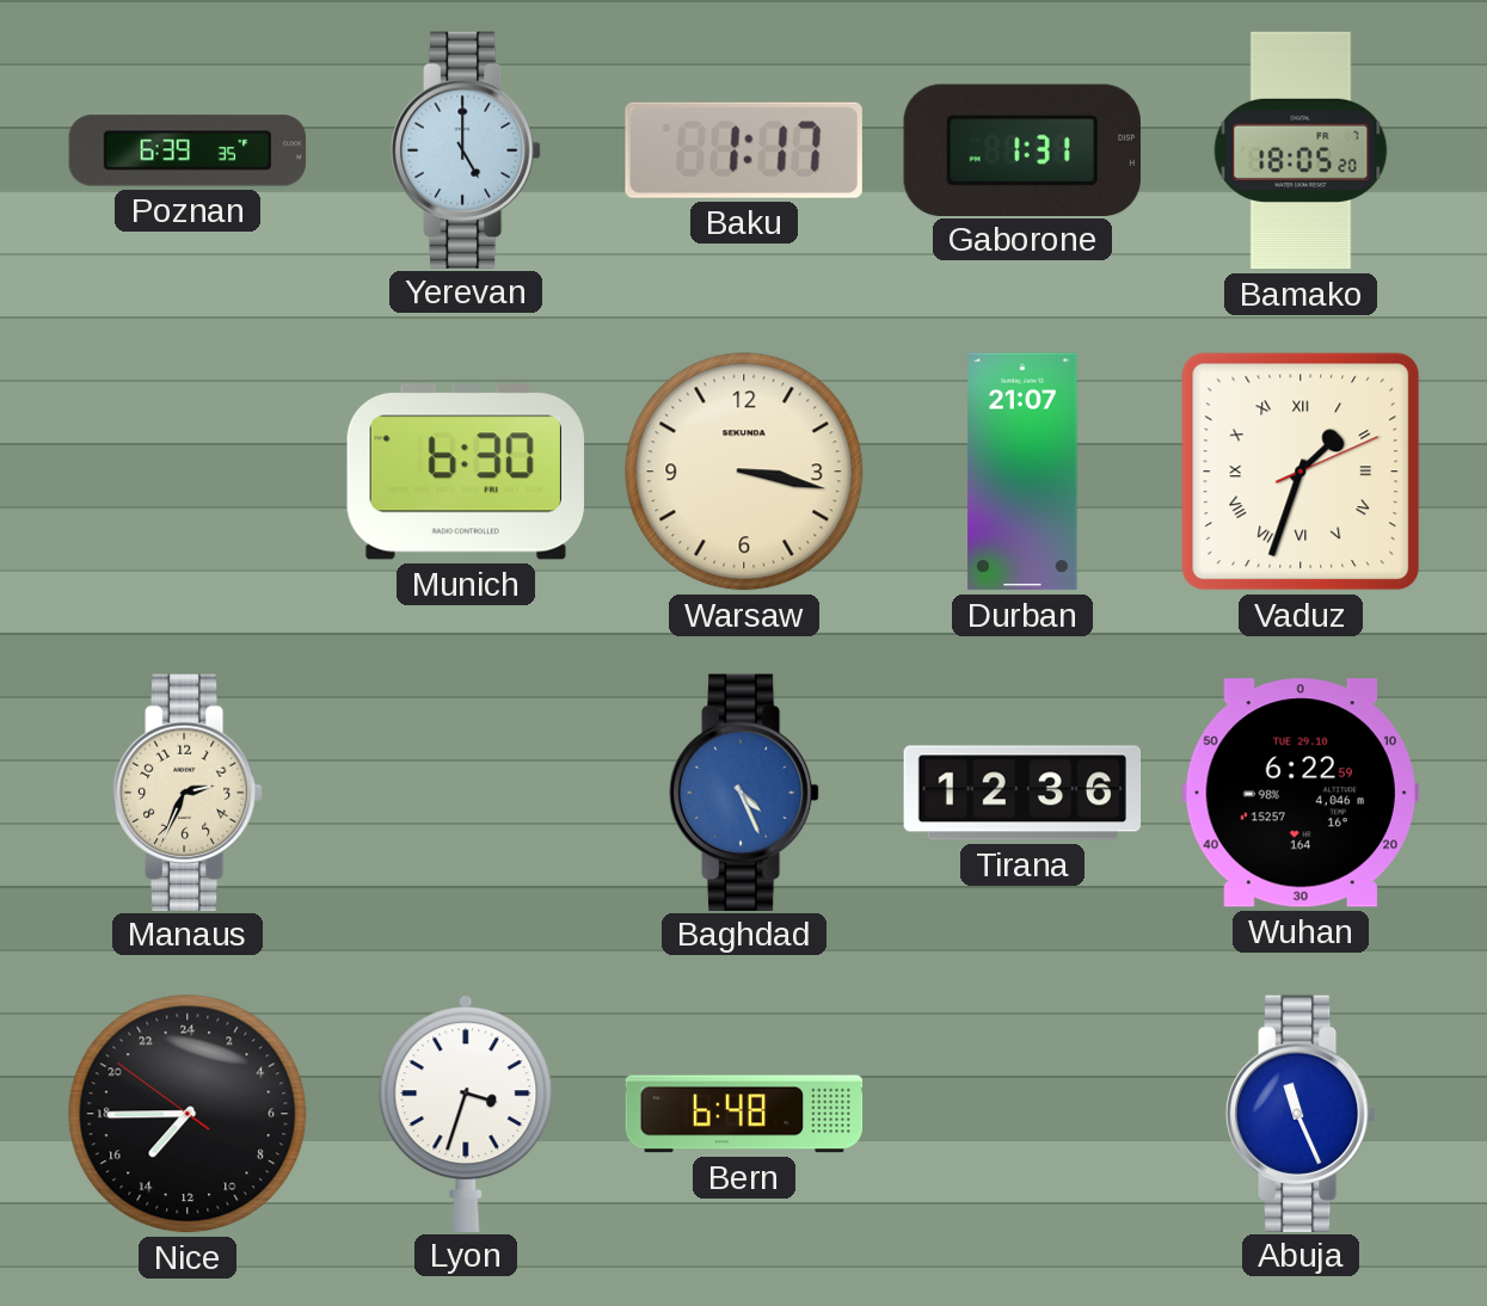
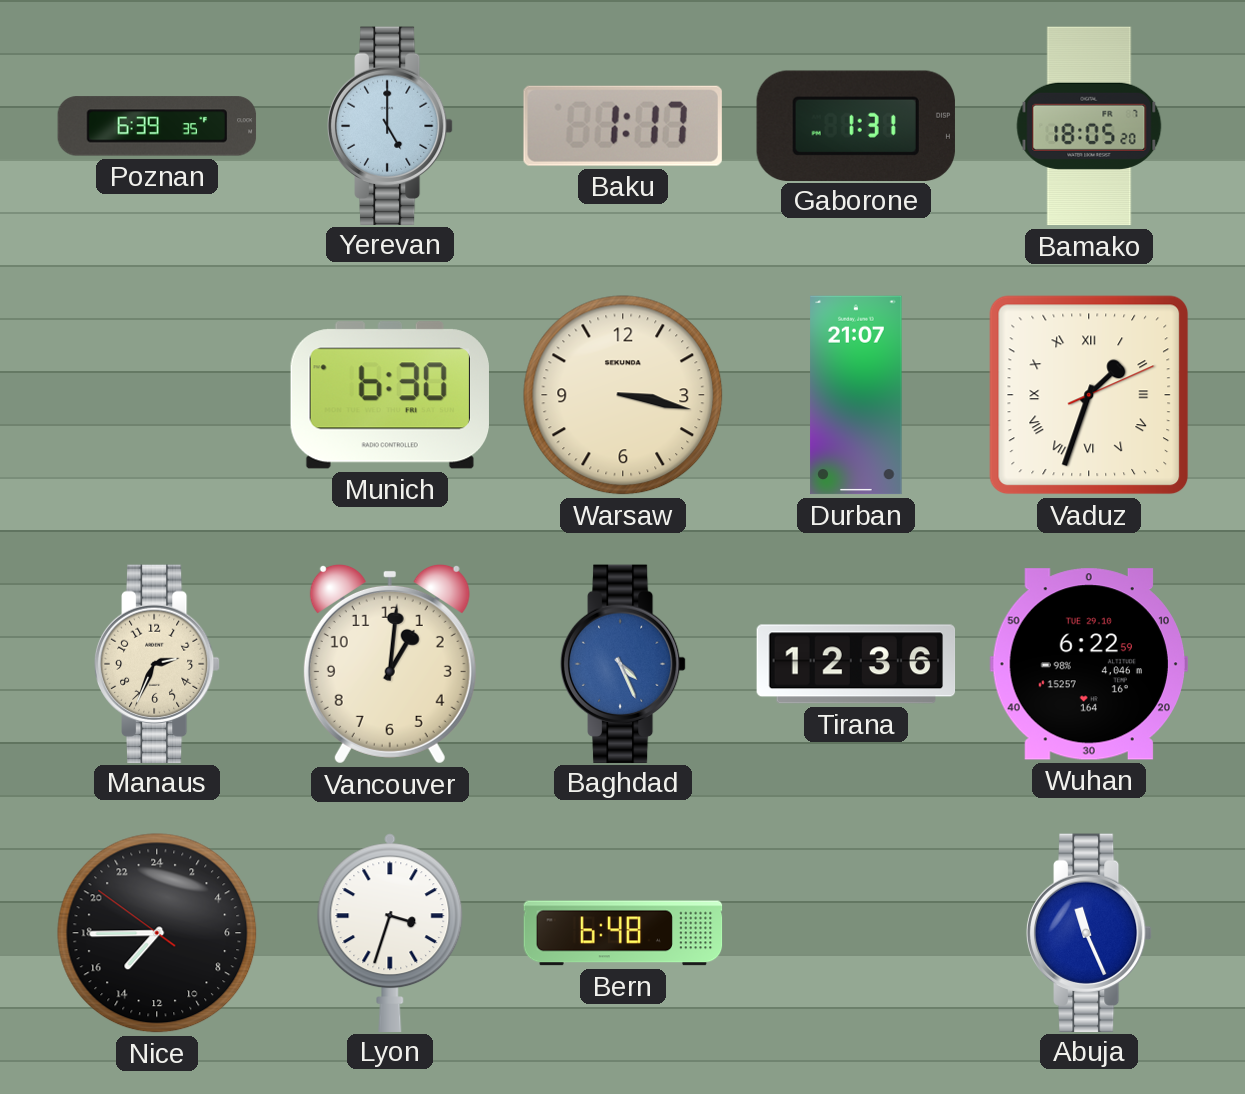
Vancouver: none -> 1:01
